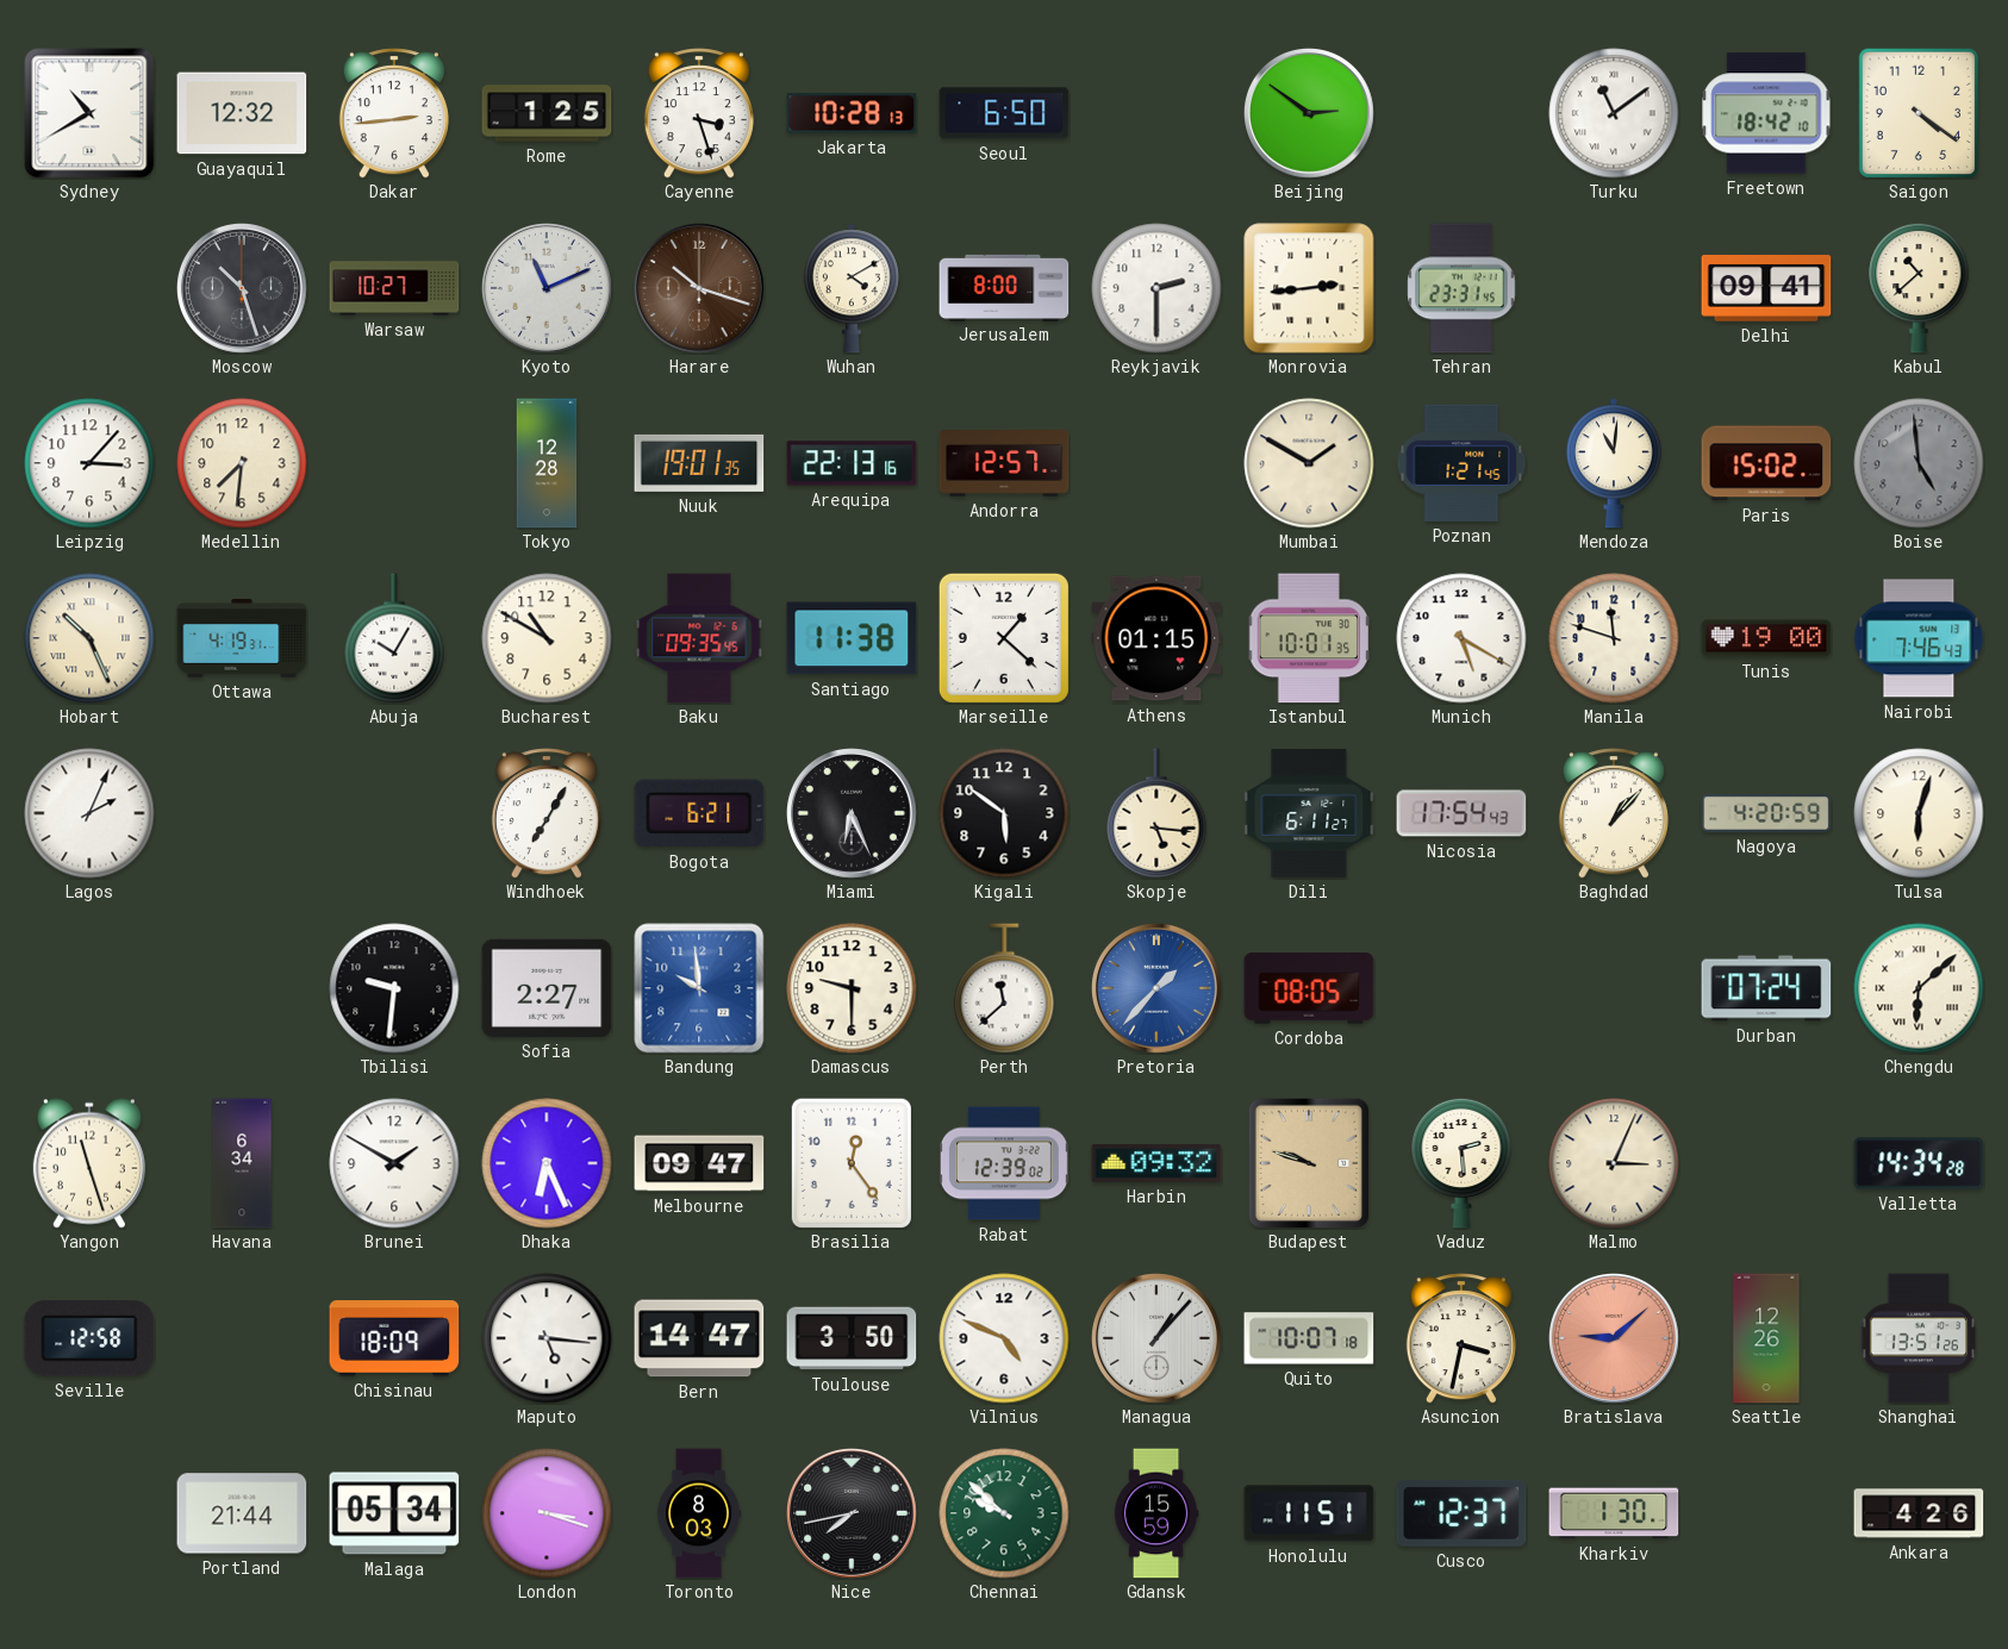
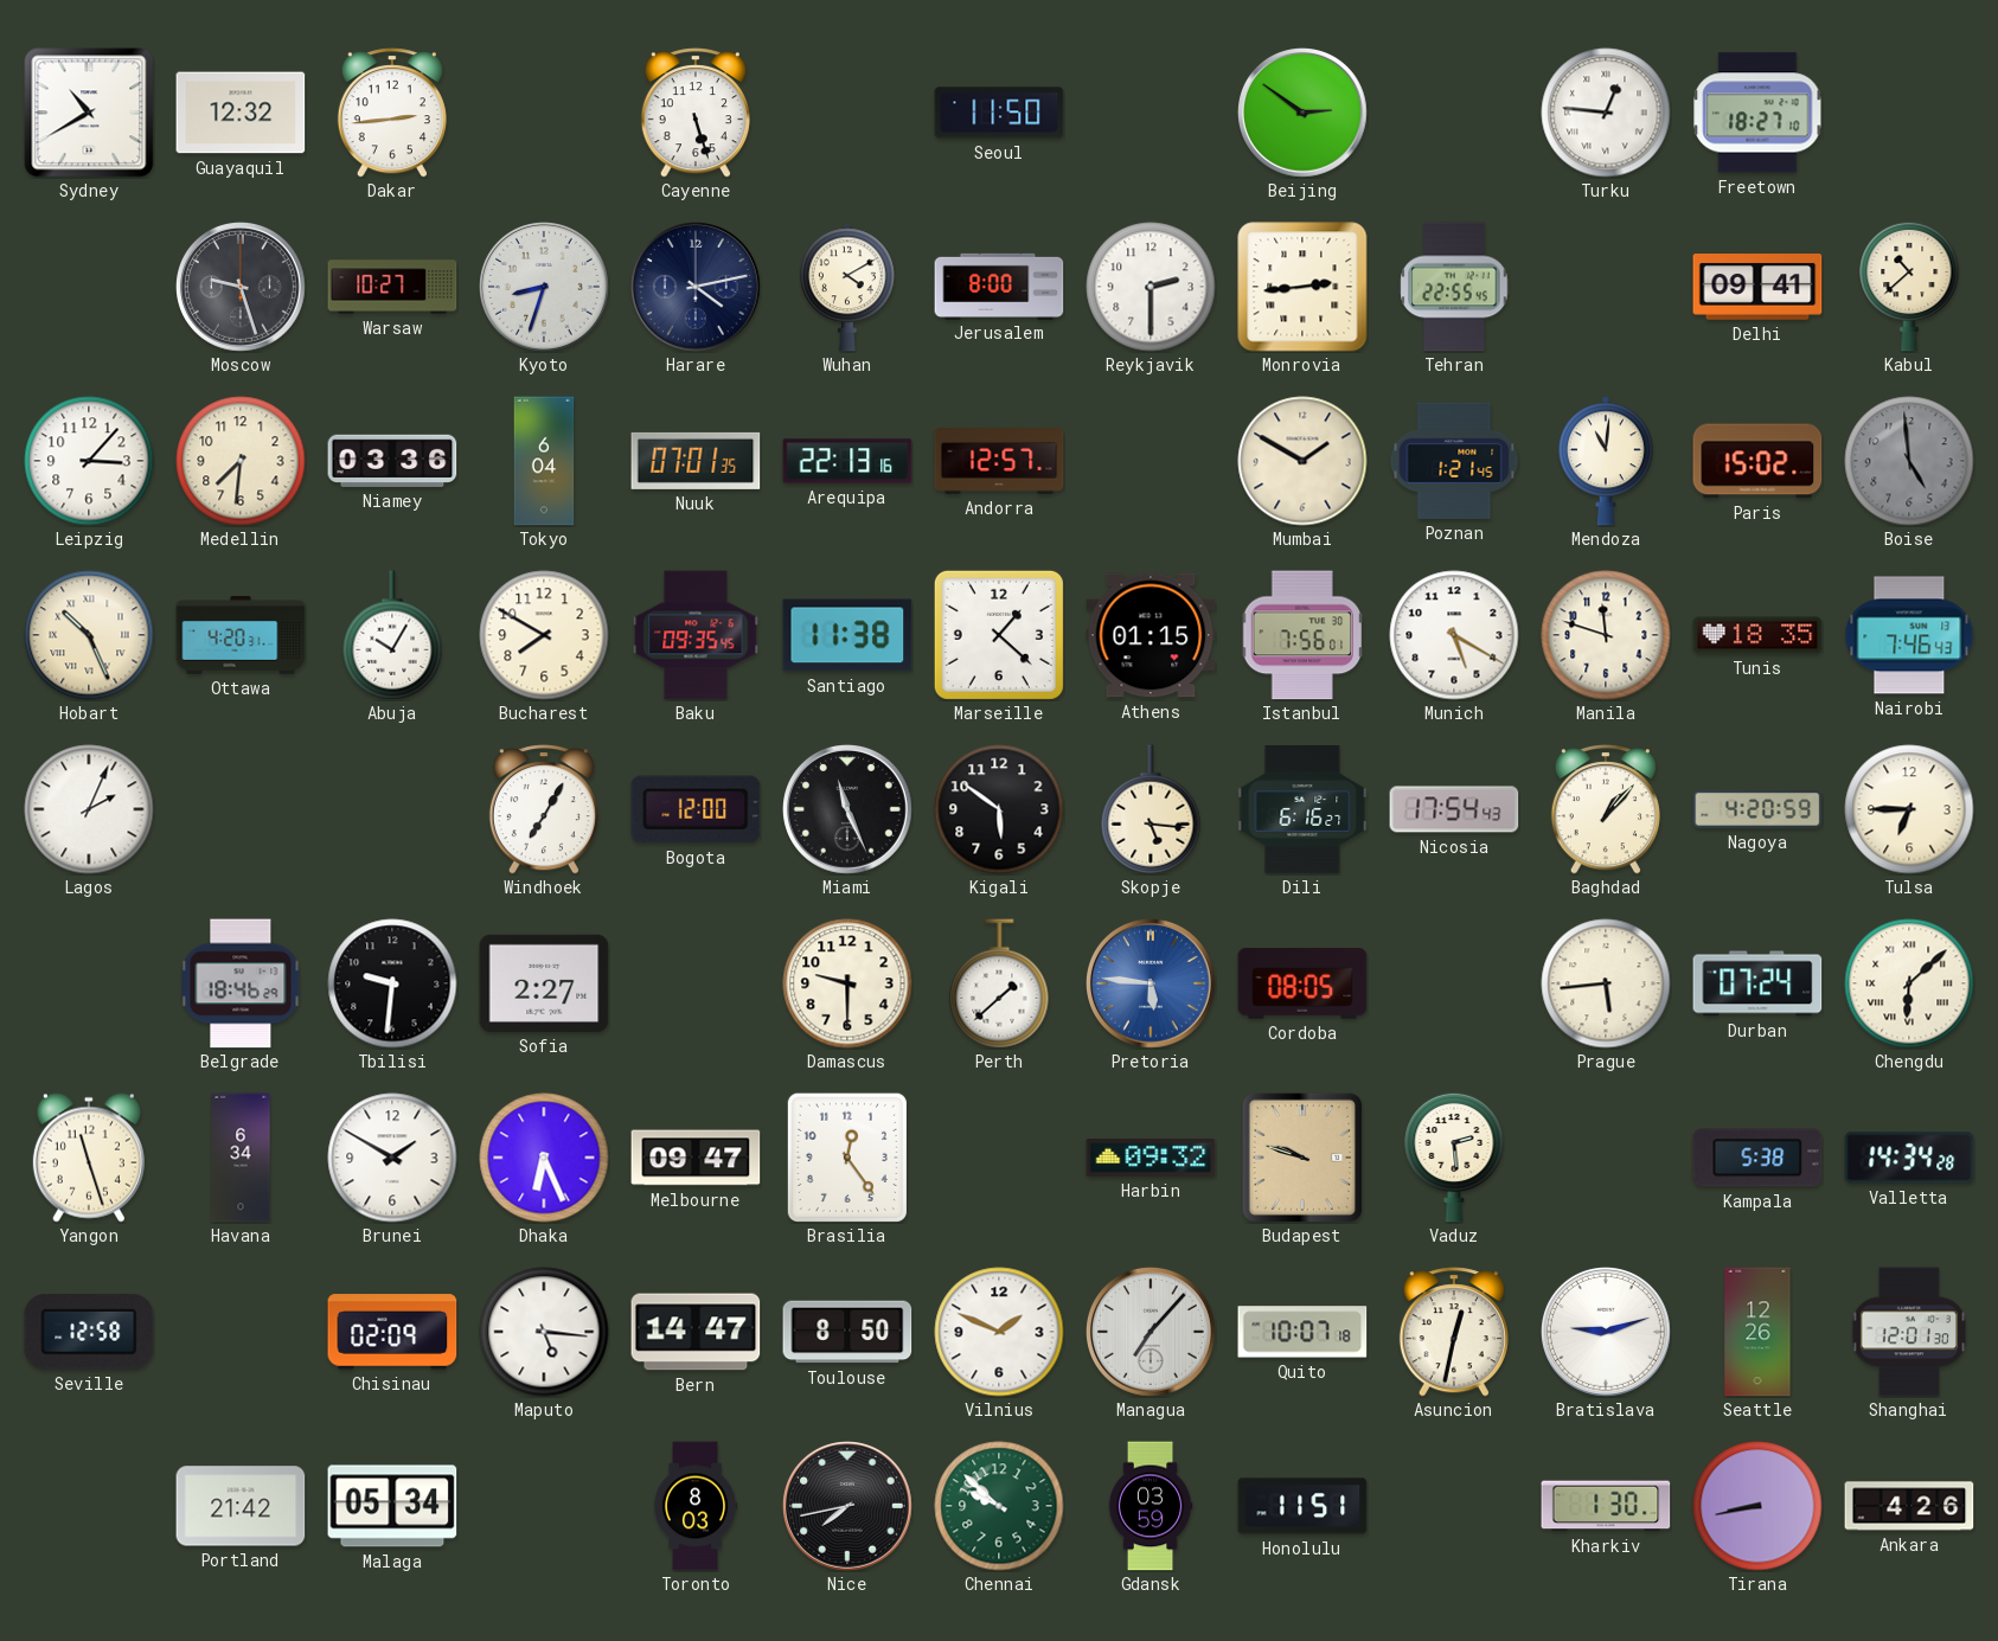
Rome: 1:25 -> none
Cayenne: 3:27 -> 5:27
Jakarta: 10:28 -> none
Seoul: 6:50 -> 11:50
Turku: 11:09 -> 12:46
Freetown: 18:42 -> 18:27
Saigon: 4:21 -> none
Moscow: 10:27 -> 9:27
Kyoto: 11:11 -> 8:33
Harare: 10:18 -> 4:13
Harare dial: brown -> navy
Tehran: 23:31 -> 22:55
Niamey: none -> 03:36
Tokyo: 12:28 -> 6:04
Nuuk: 19:01 -> 07:01
Ottawa: 4:19 -> 4:20
Bucharest: 10:50 -> 7:50
Istanbul: 10:01 -> 7:56
Tunis: 19:00 -> 18:35
Bogota: 6:21 -> 12:00
Miami: 6:26 -> 11:26
Dili: 6:11 -> 6:16
Tulsa: 6:03 -> 6:45
Belgrade: none -> 18:46
Bandung: 9:59 -> none
Perth: 11:38 -> 1:38
Pretoria: 1:37 -> 5:46
Prague: none -> 5:44
Rabat: 12:39 -> none
Malmo: 3:04 -> none
Kampala: none -> 5:38
Chisinau: 18:09 -> 02:09
Toulouse: 3:50 -> 8:50
Vilnius: 4:49 -> 1:49
Managua: 1:07 -> 7:07
Asuncion: 3:32 -> 12:32
Bratislava: 9:08 -> 9:12
Bratislava dial: salmon -> white
Shanghai: 13:51 -> 12:01
Portland: 21:44 -> 21:42
London: 3:18 -> none
Gdansk: 15:59 -> 03:59
Cusco: 12:37 -> none
Tirana: none -> 8:43
